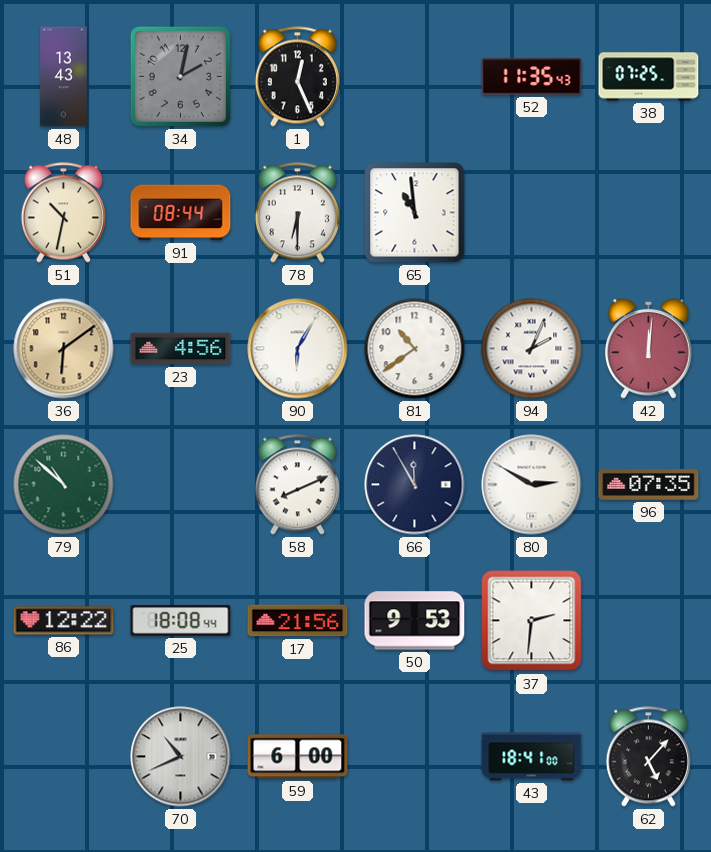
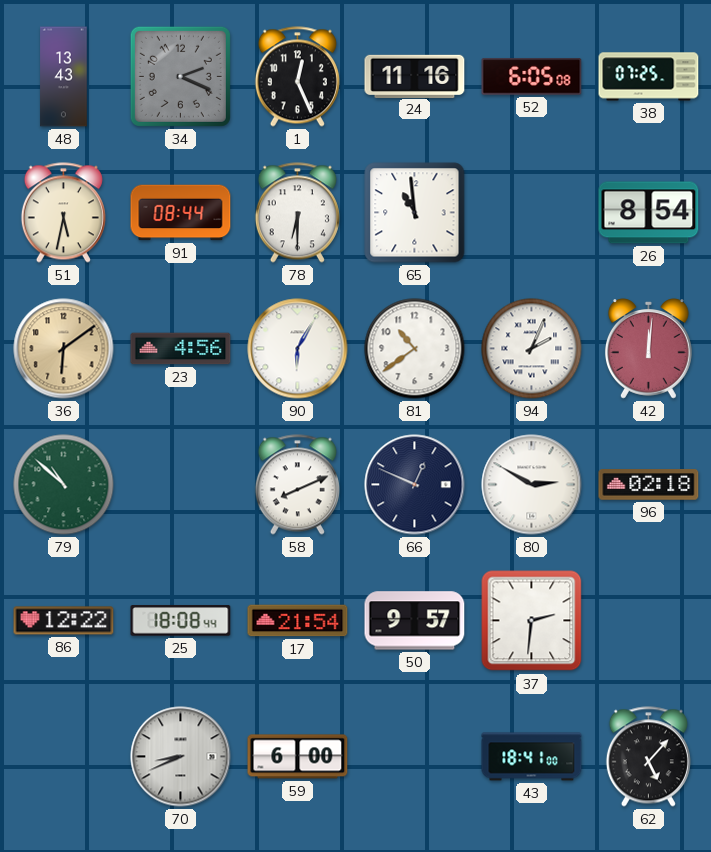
34: 2:02 -> 2:19
24: none -> 11:16
52: 11:35 -> 6:05
51: 10:32 -> 5:32
26: none -> 8:54
66: 11:55 -> 12:49
96: 07:35 -> 02:18
17: 21:56 -> 21:54
50: 9:53 -> 9:57
70: 10:41 -> 8:41
